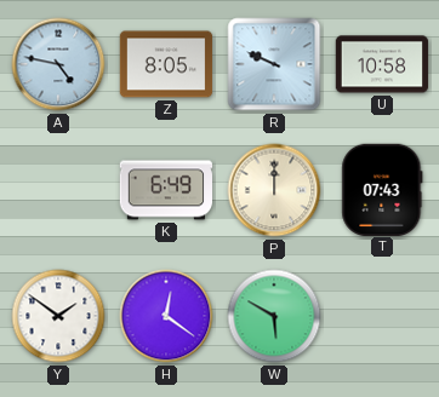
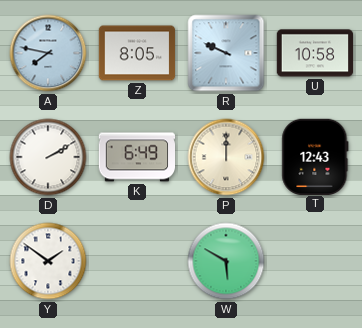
A: 4:47 -> 7:47
D: none -> 2:10
T: 07:43 -> 12:43
H: 12:21 -> none
